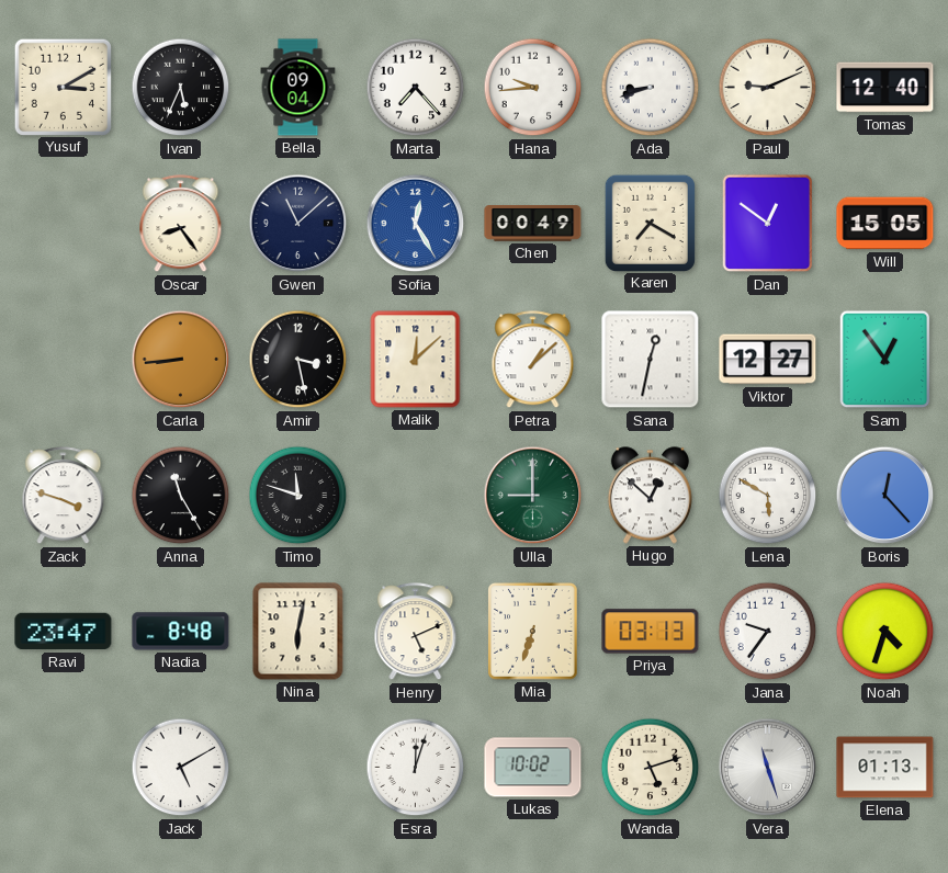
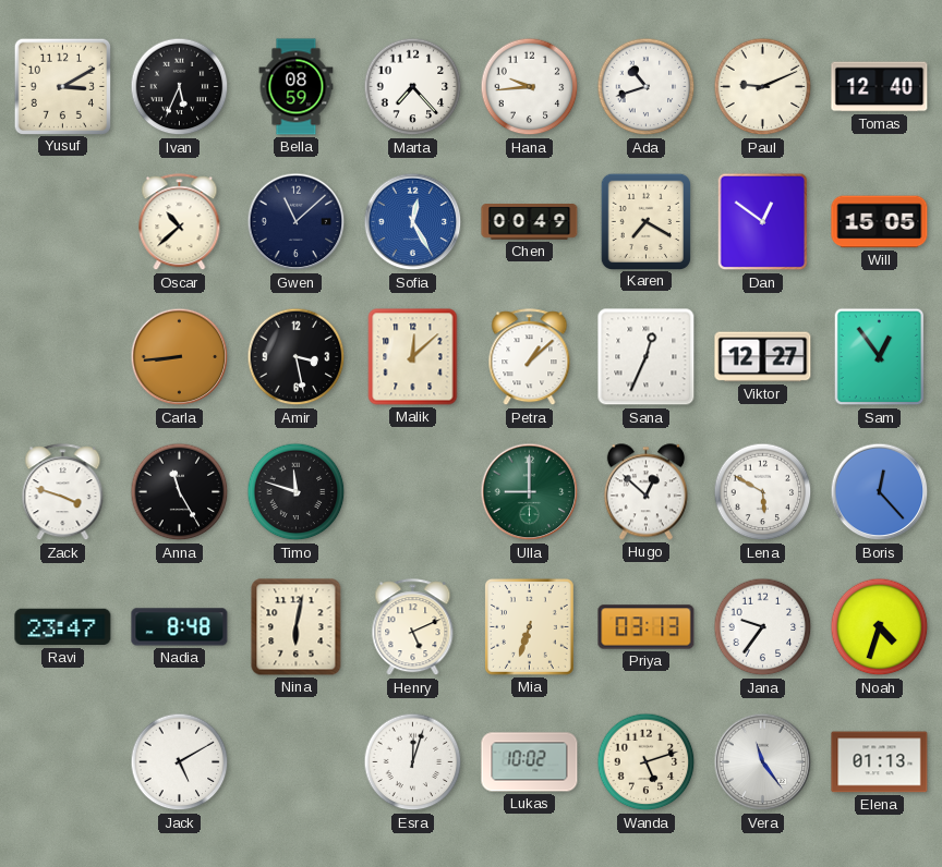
Bella: 09:04 -> 08:59
Ada: 8:42 -> 10:42
Oscar: 8:24 -> 10:38
Sana: 12:32 -> 12:34
Vera: 11:27 -> 11:24
